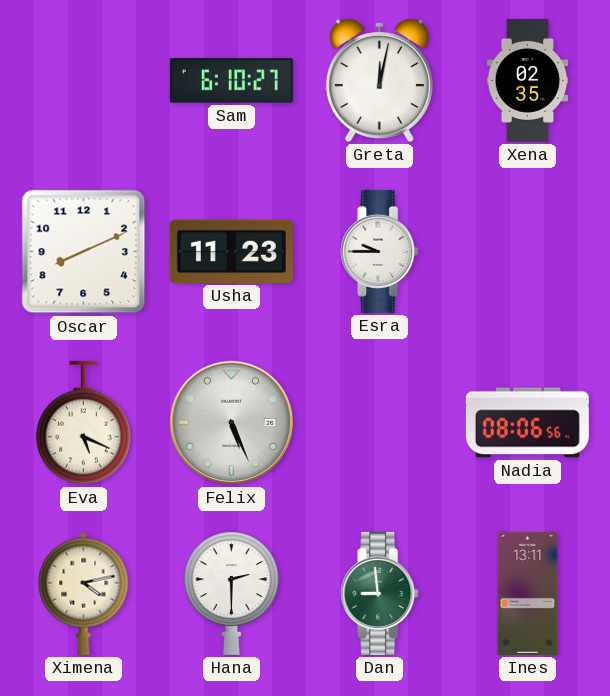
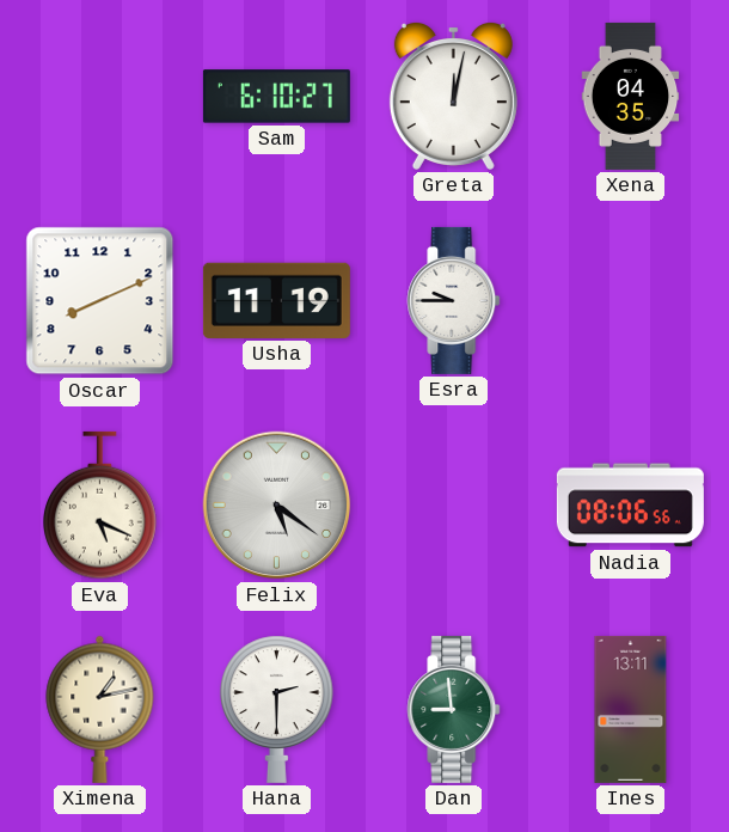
Xena: 02:35 -> 04:35
Usha: 11:23 -> 11:19
Felix: 5:26 -> 5:21
Ximena: 4:13 -> 1:13
